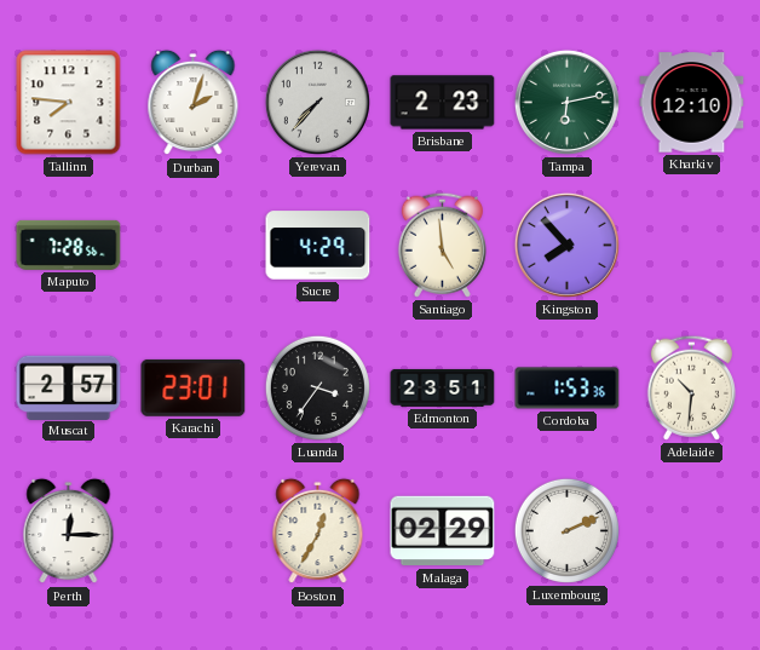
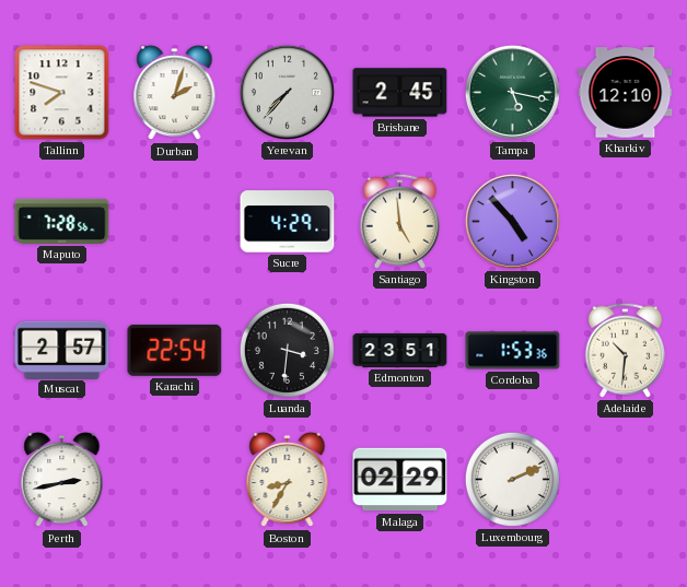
Tallinn: 7:46 -> 7:48
Brisbane: 2:23 -> 2:45
Tampa: 6:13 -> 5:17
Kingston: 7:53 -> 4:53
Karachi: 23:01 -> 22:54
Luanda: 3:36 -> 3:31
Perth: 12:15 -> 2:43
Boston: 12:35 -> 8:35
